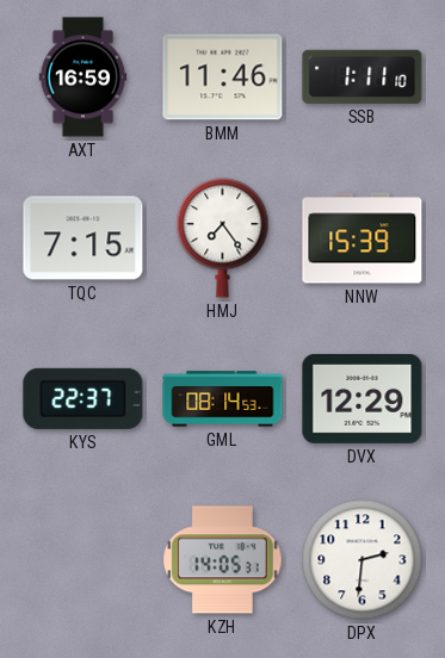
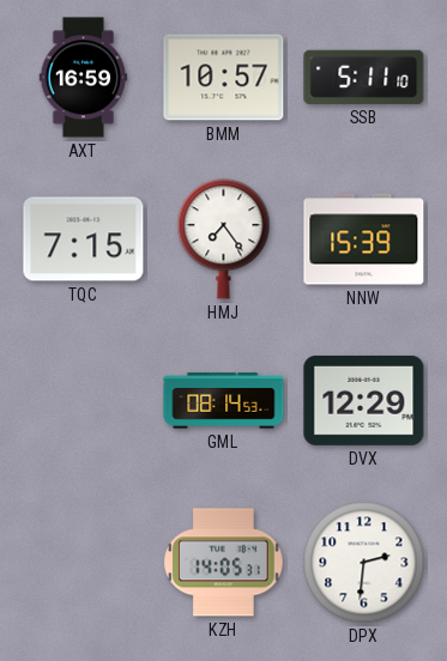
BMM: 11:46 -> 10:57
SSB: 1:11 -> 5:11
KYS: 22:37 -> none
